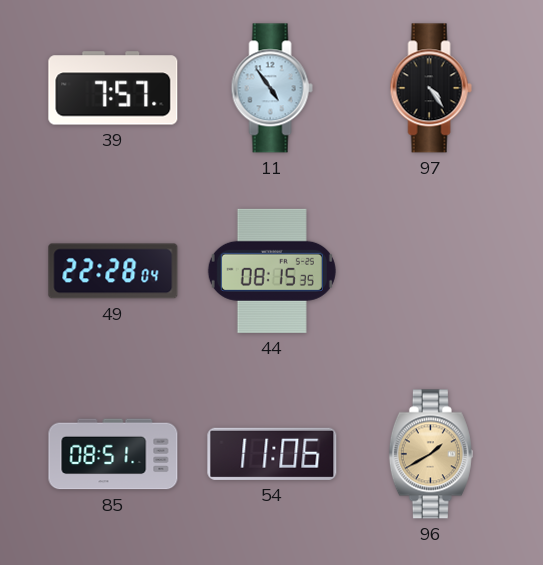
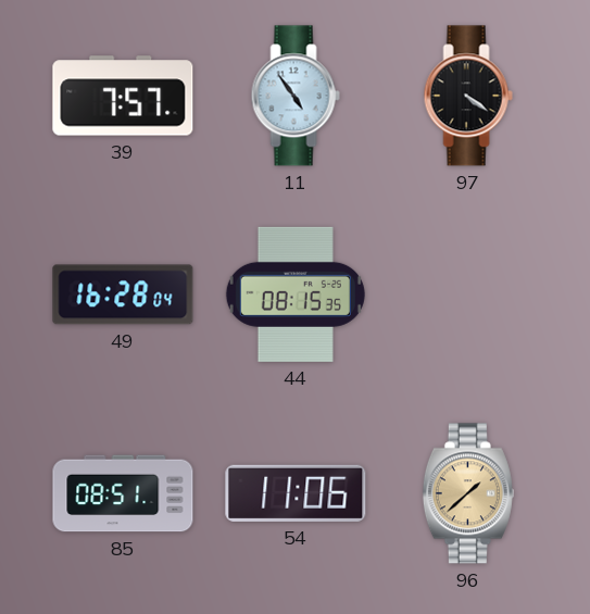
97: 4:24 -> 4:21
49: 22:28 -> 16:28
96: 1:40 -> 1:38
